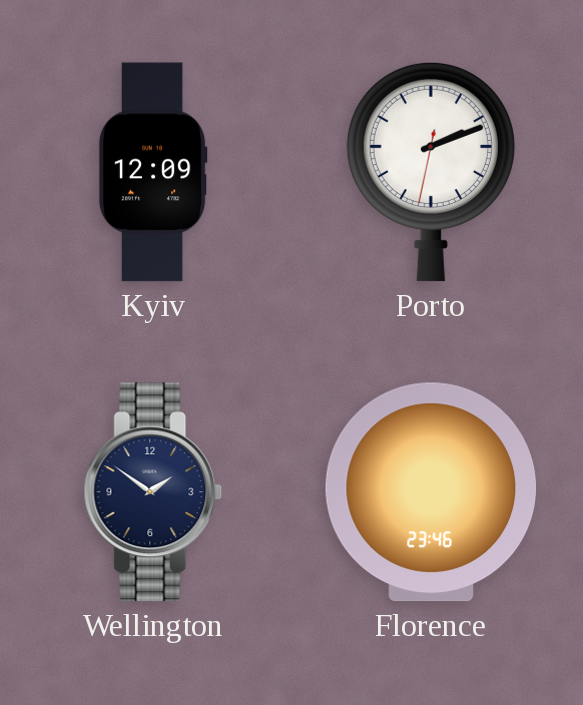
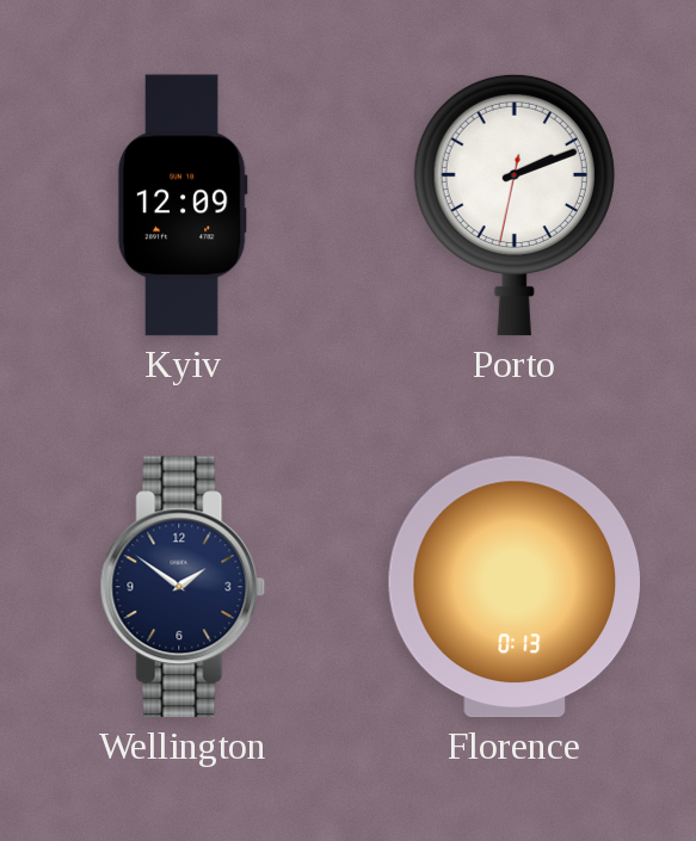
Florence: 23:46 -> 0:13
